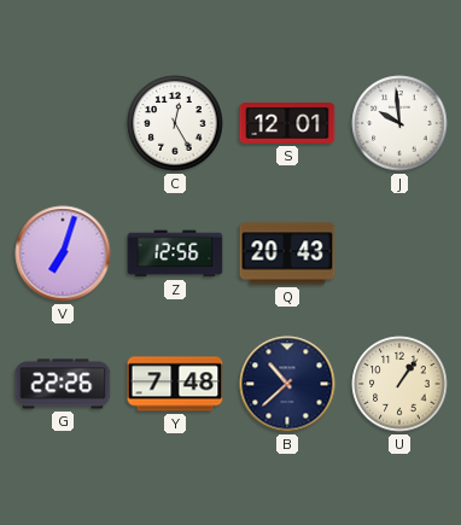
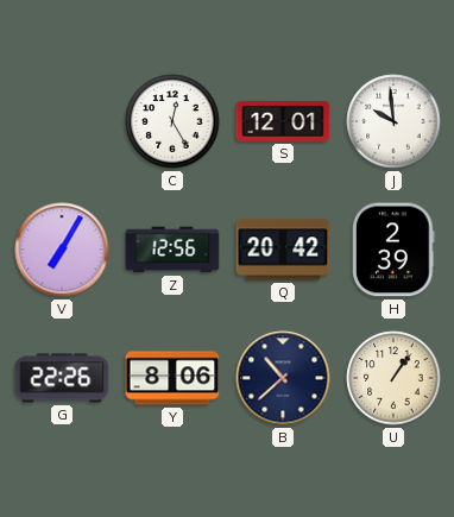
V: 7:03 -> 7:05
Q: 20:43 -> 20:42
H: none -> 2:39
Y: 7:48 -> 8:06
